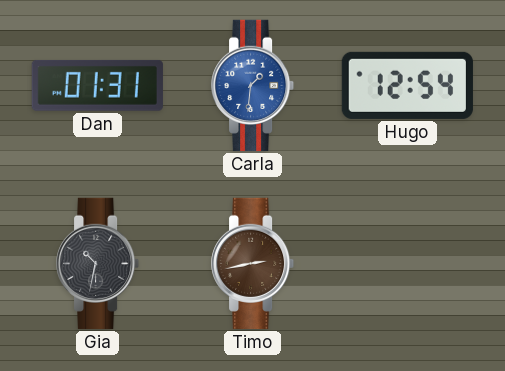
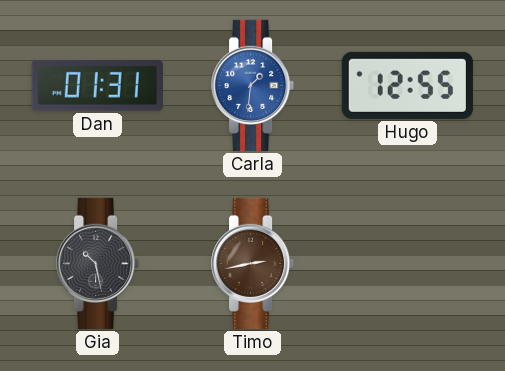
Hugo: 12:54 -> 12:55
Gia: 10:32 -> 10:28
